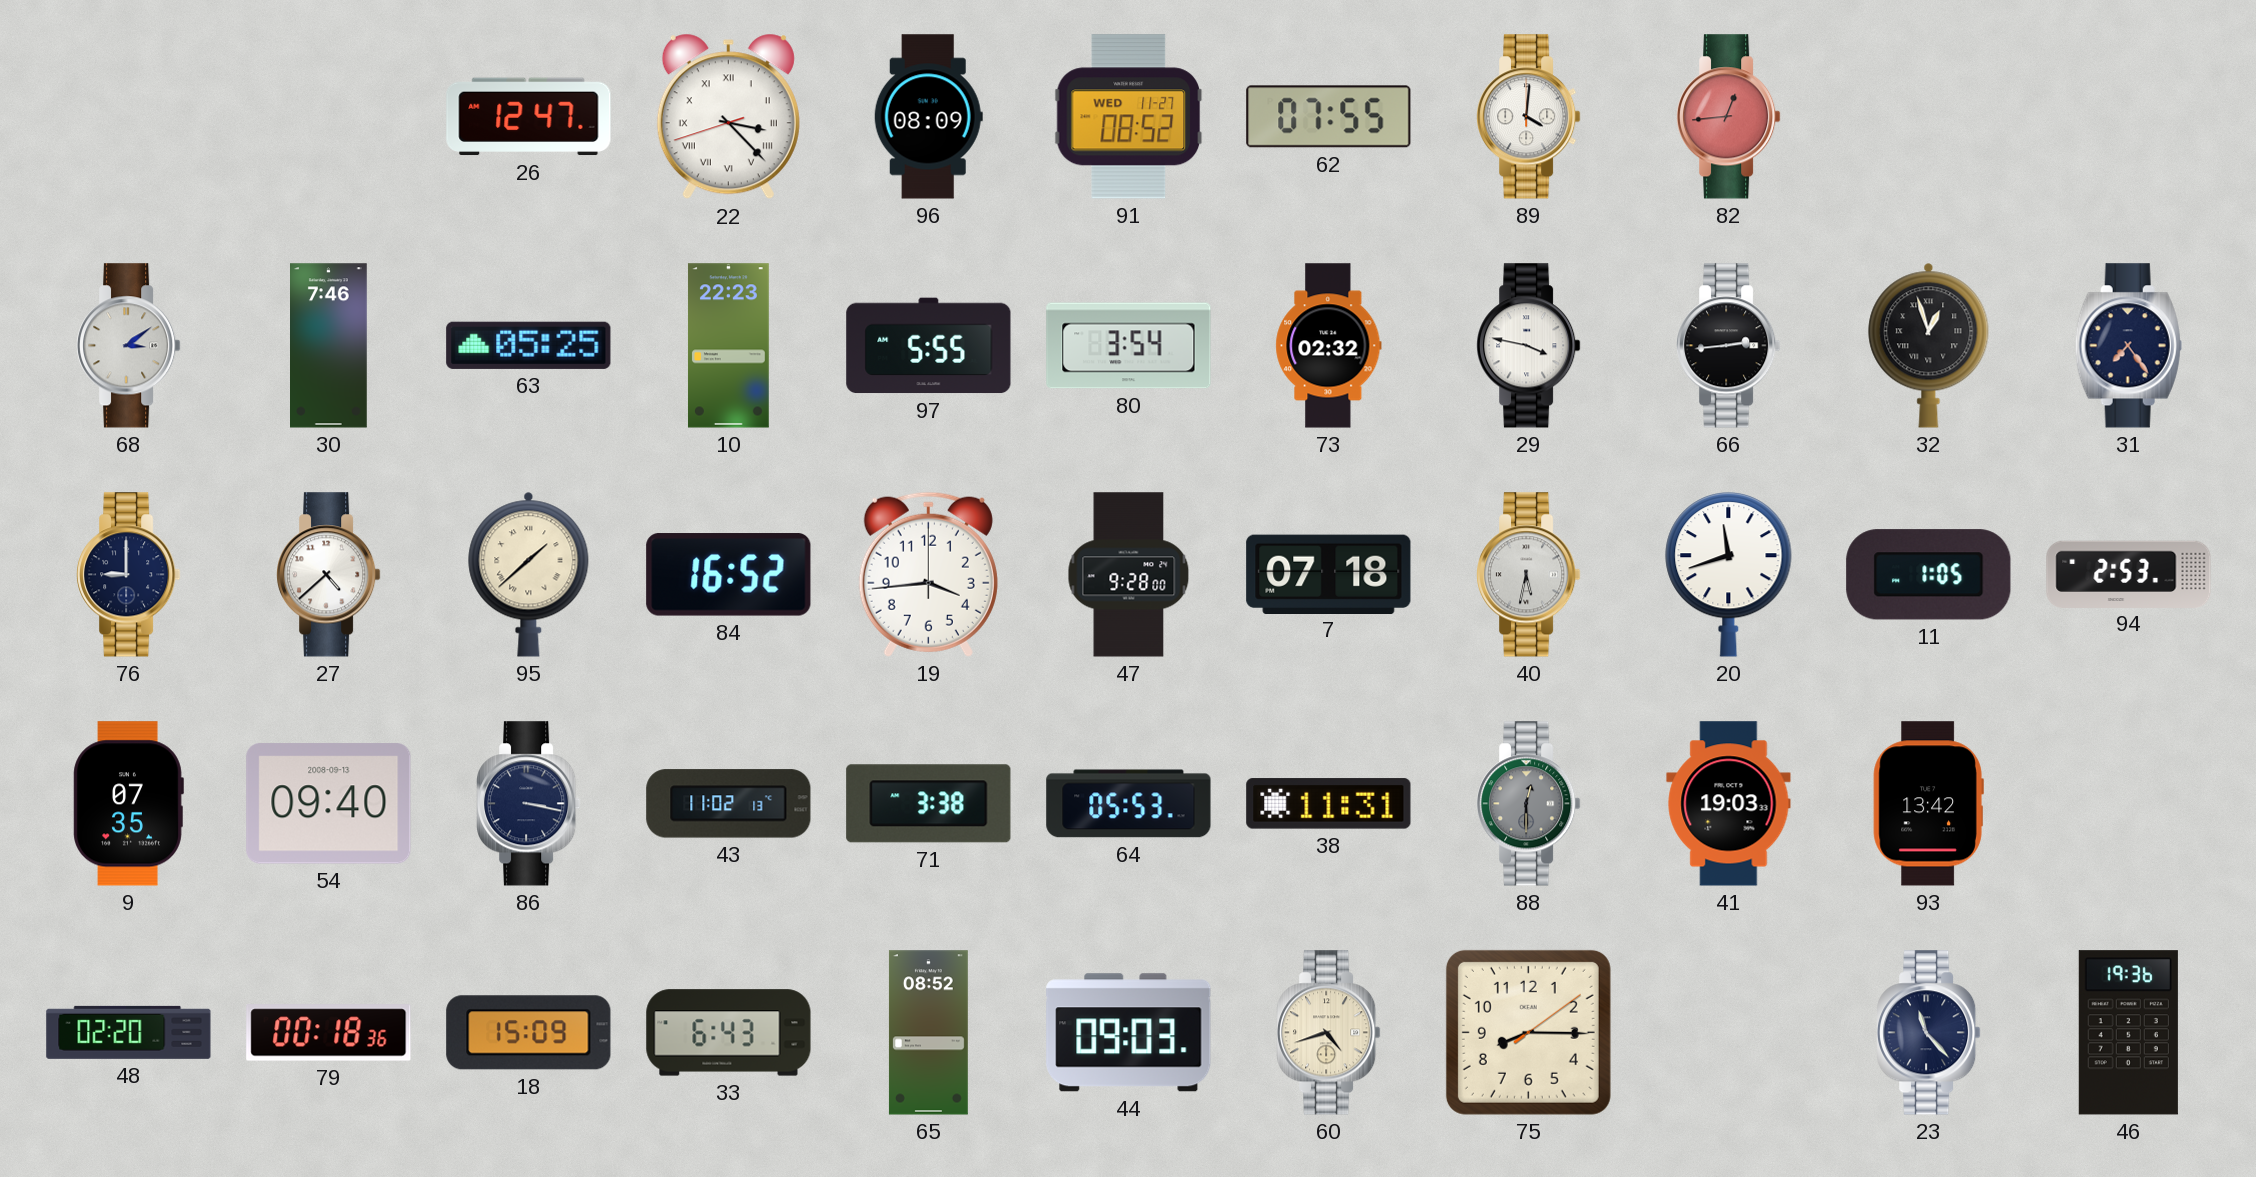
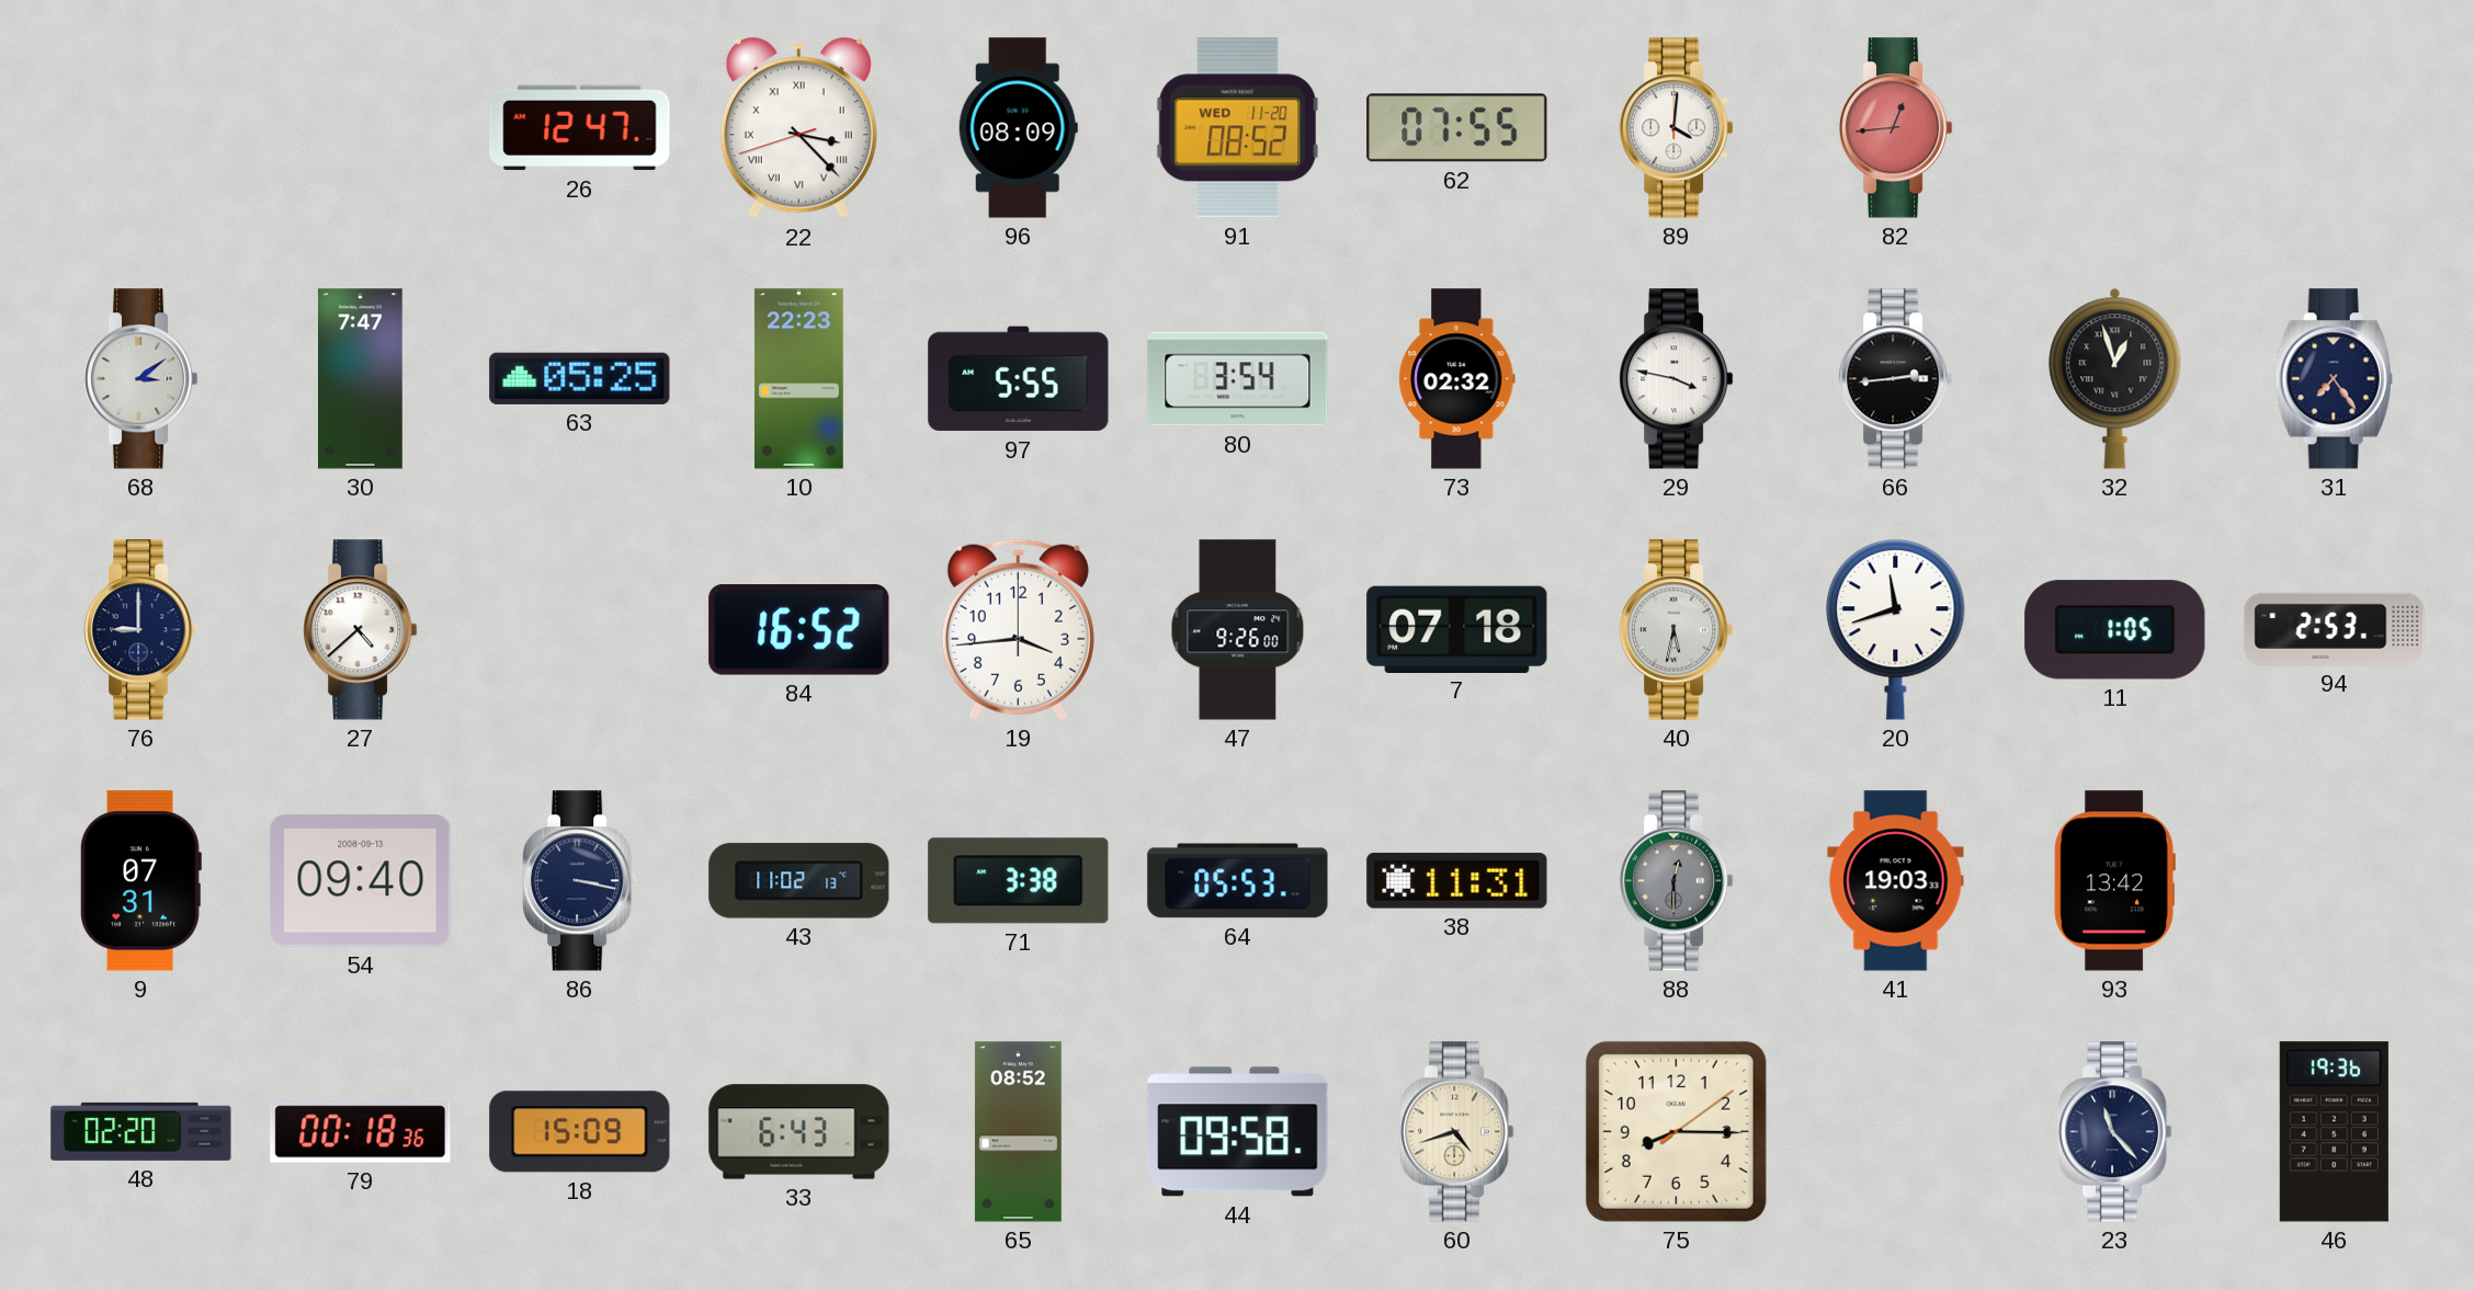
91 date: WED 11-27 -> WED 11-20
30: 7:46 -> 7:47
95: 1:38 -> none
47: 9:28 -> 9:26
9: 07:35 -> 07:31
44: 09:03 -> 09:58
